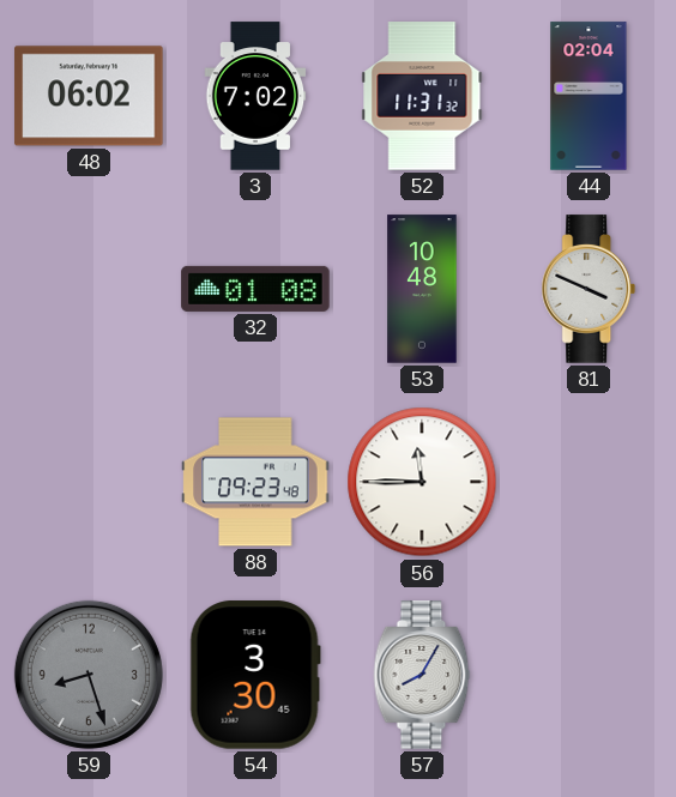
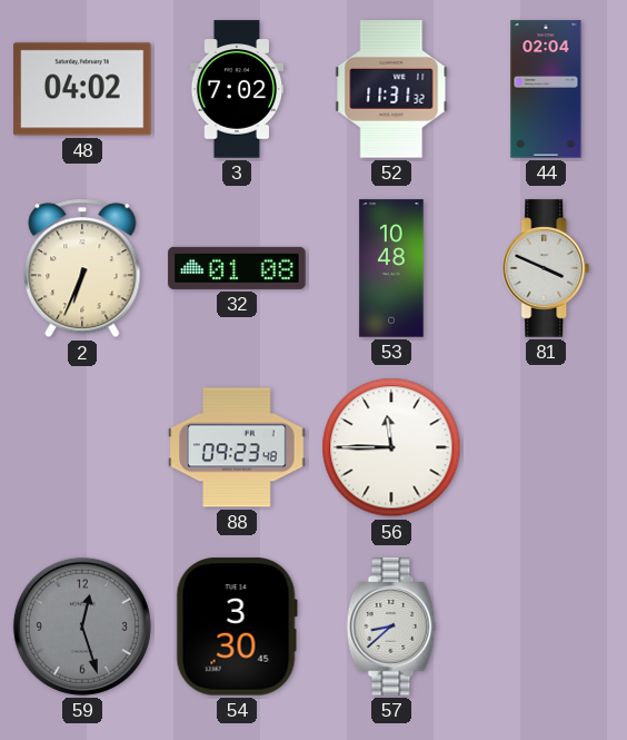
48: 06:02 -> 04:02
2: none -> 6:34
59: 8:27 -> 12:27
57: 8:05 -> 8:38
